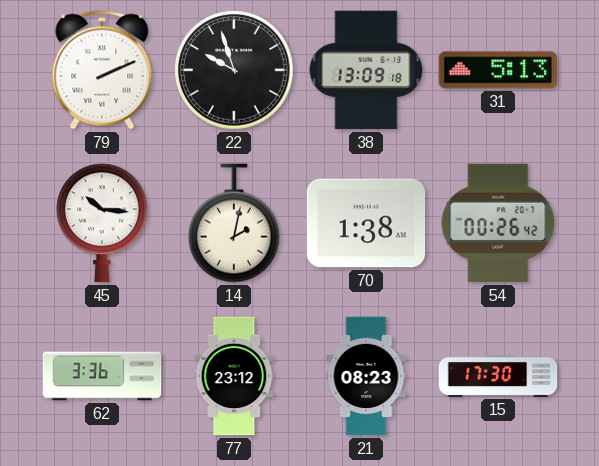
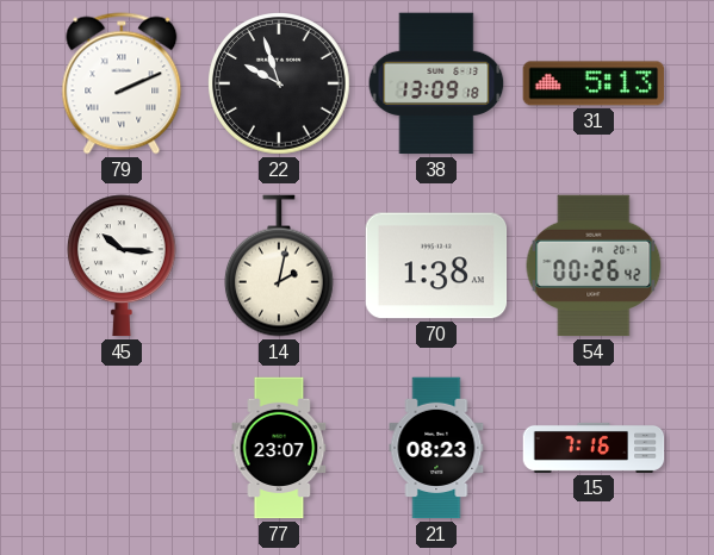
62: 3:36 -> none
77: 23:12 -> 23:07
15: 17:30 -> 7:16
